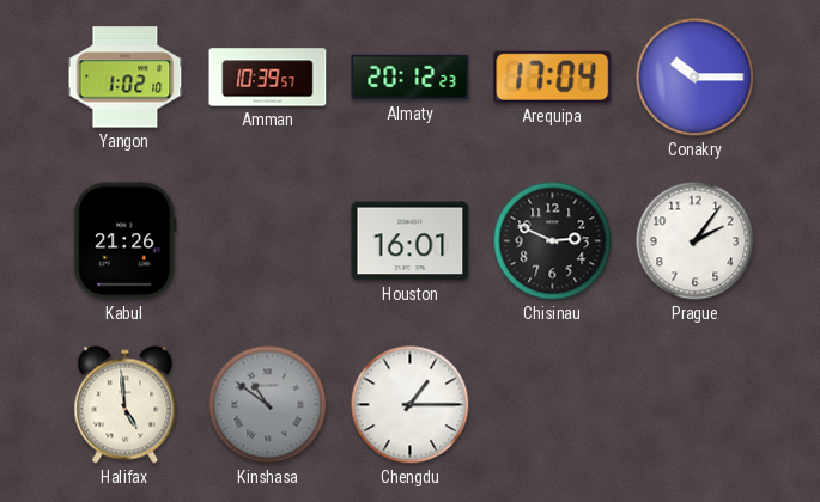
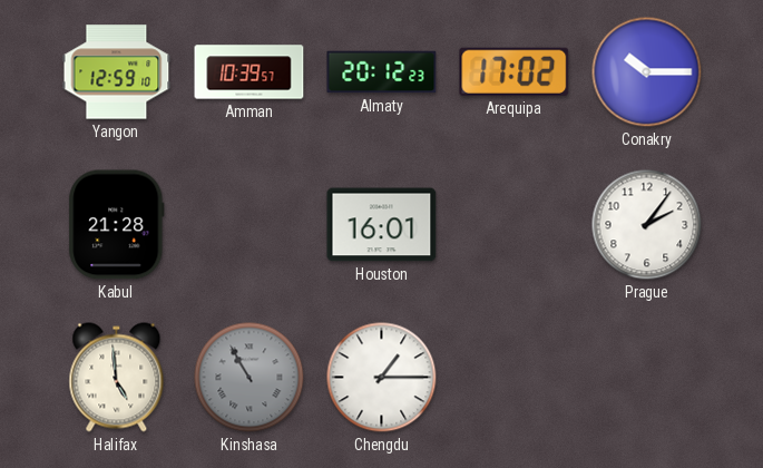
Yangon: 1:02 -> 12:59
Arequipa: 17:04 -> 17:02
Kabul: 21:26 -> 21:28
Chisinau: 2:49 -> none
Kinshasa: 10:51 -> 10:55
